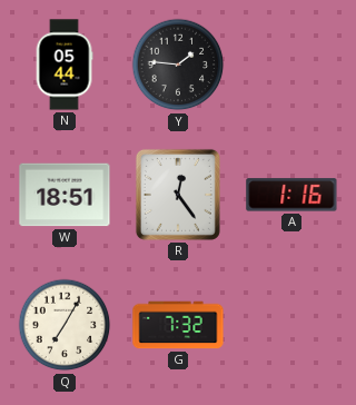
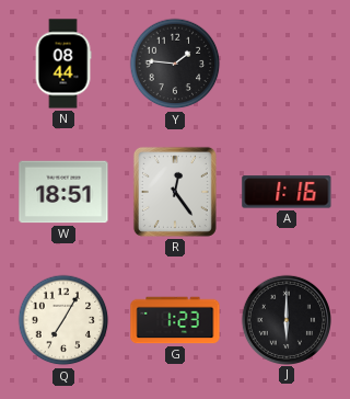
N: 05:44 -> 08:44
G: 7:32 -> 1:23
J: none -> 6:00
